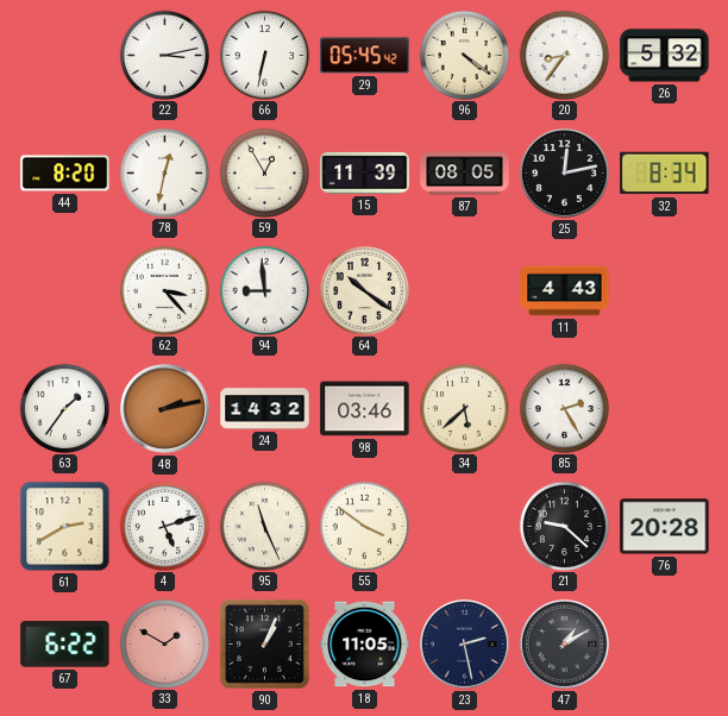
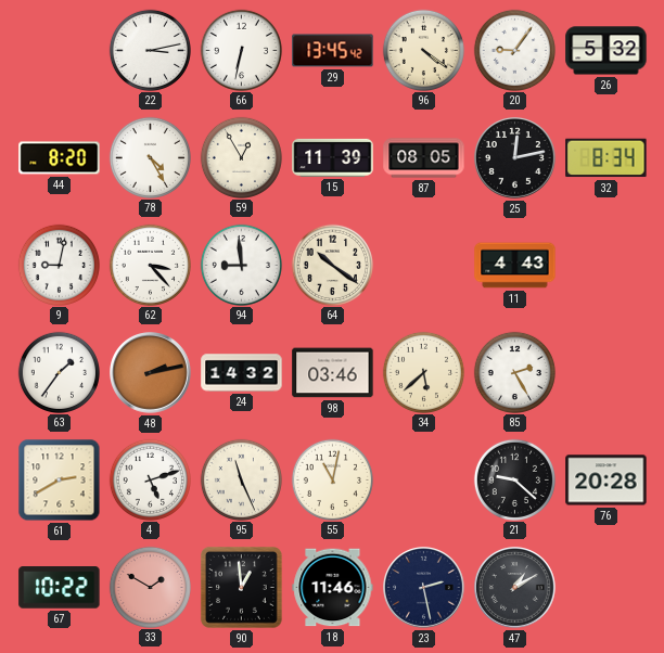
29: 05:45 -> 13:45
20: 8:36 -> 9:06
78: 12:32 -> 4:25
9: none -> 9:02
55: 3:51 -> 11:02
67: 6:22 -> 10:22
90: 1:04 -> 12:59
18: 11:05 -> 11:46
